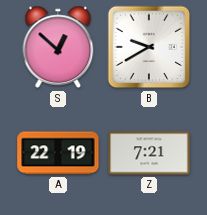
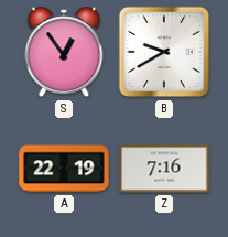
S: 12:52 -> 12:54
Z: 7:21 -> 7:16
